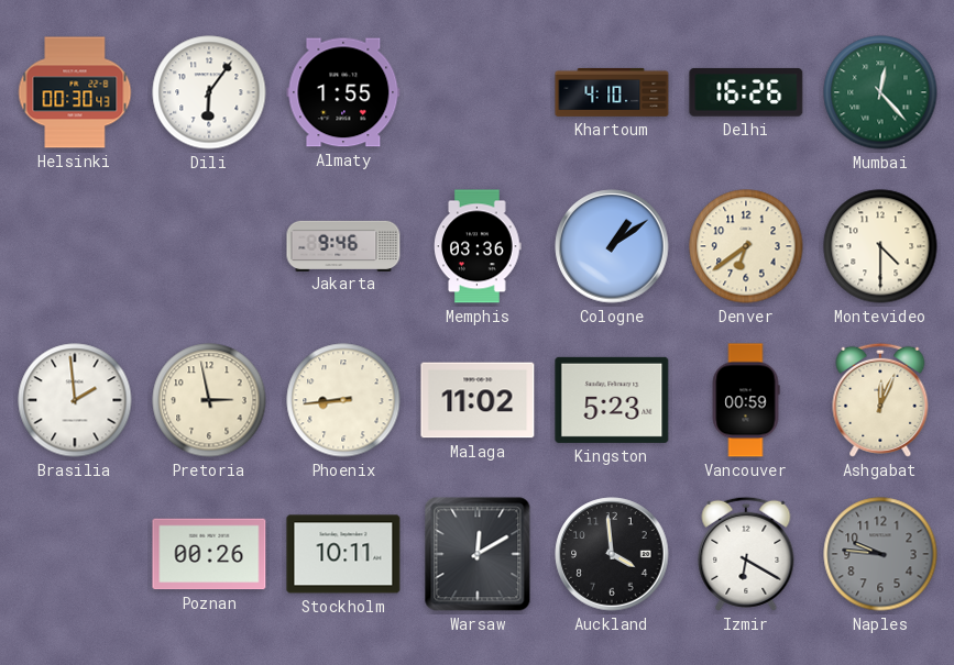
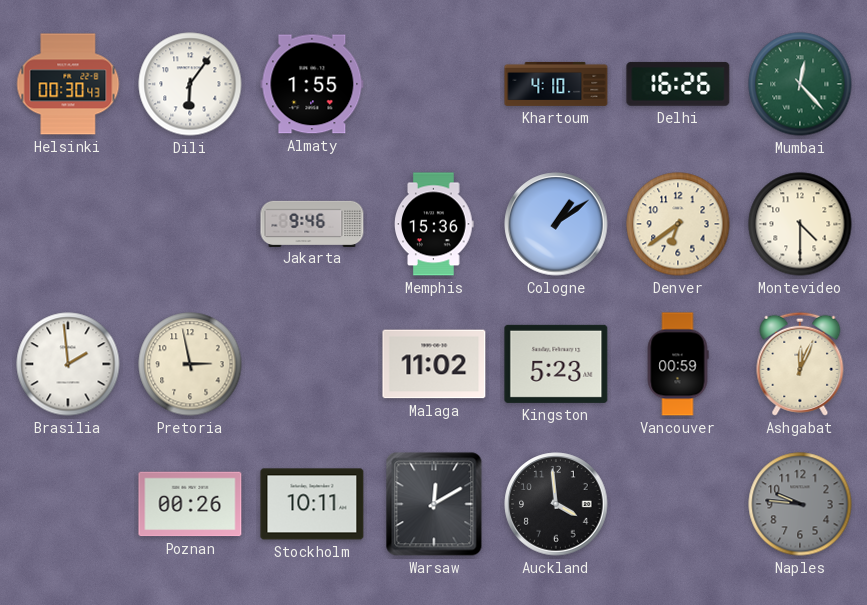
Memphis: 03:36 -> 15:36
Phoenix: 8:44 -> none
Izmir: 6:20 -> none
